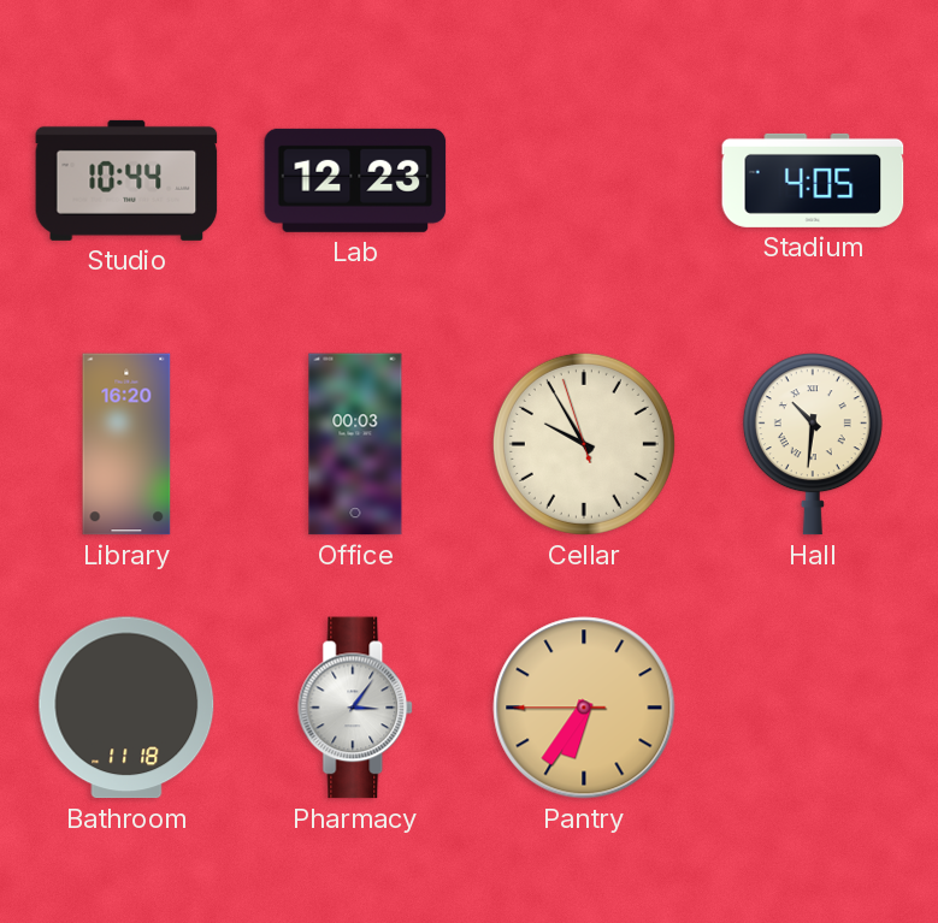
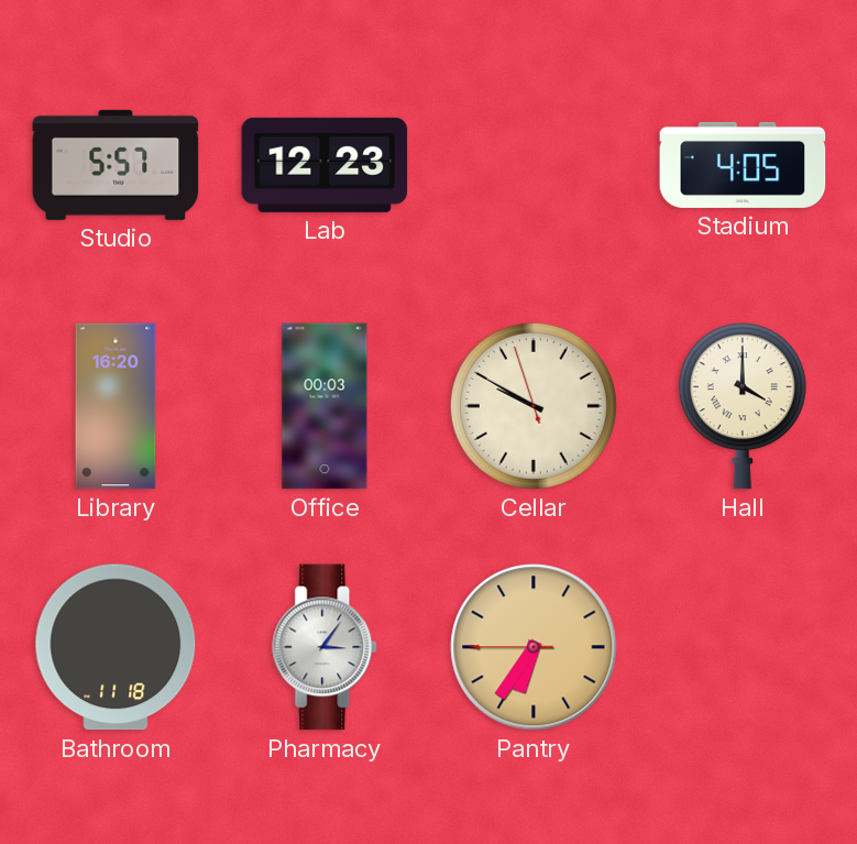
Studio: 10:44 -> 5:57
Cellar: 9:54 -> 9:49
Hall: 10:31 -> 4:00
